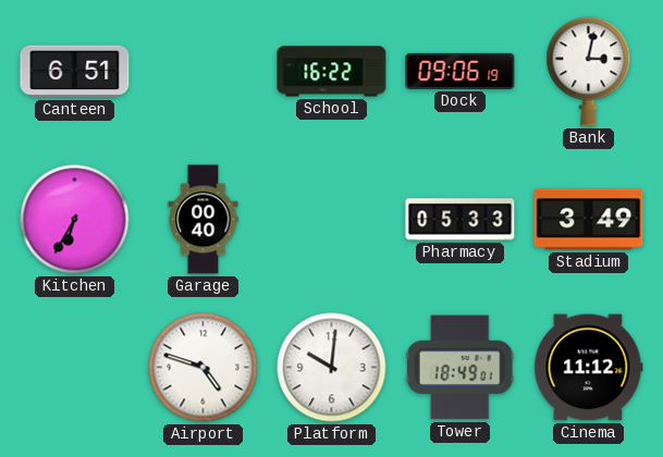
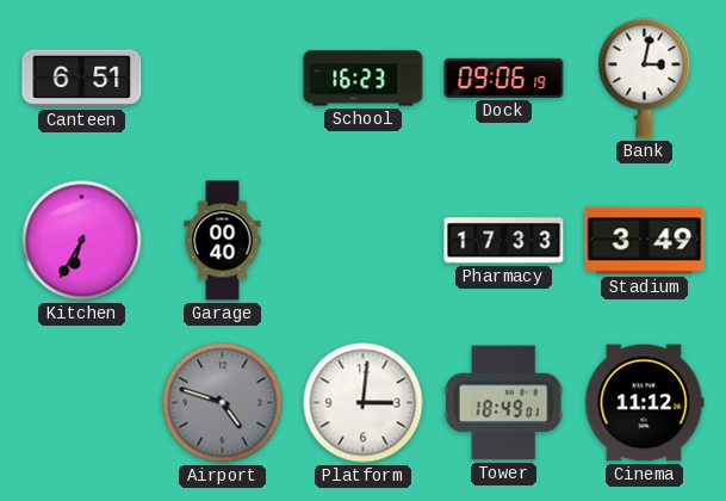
School: 16:22 -> 16:23
Pharmacy: 05:33 -> 17:33
Airport dial: white -> grey
Platform: 10:01 -> 3:01
